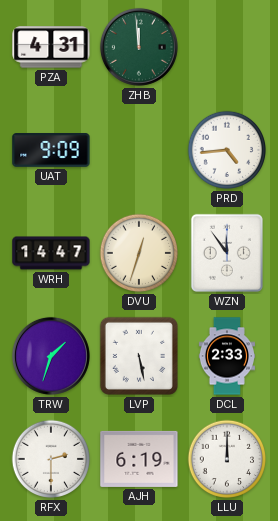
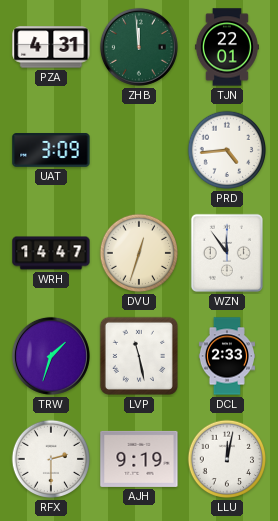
TJN: none -> 22:01
UAT: 9:09 -> 3:09
LVP: 5:28 -> 11:28
AJH: 6:19 -> 9:19
LLU: 12:00 -> 12:02
